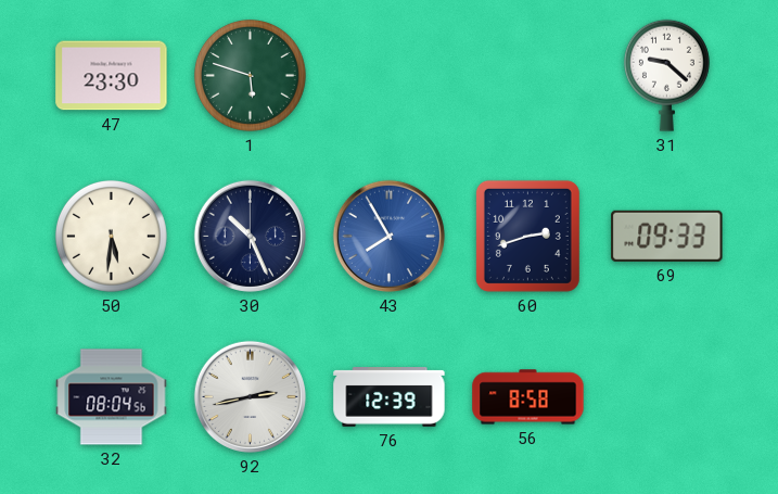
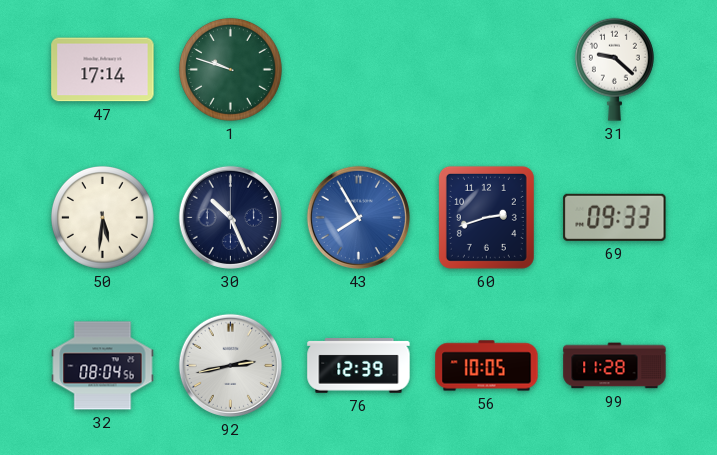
47: 23:30 -> 17:14
1: 5:48 -> 9:48
56: 8:58 -> 10:05
99: none -> 11:28
